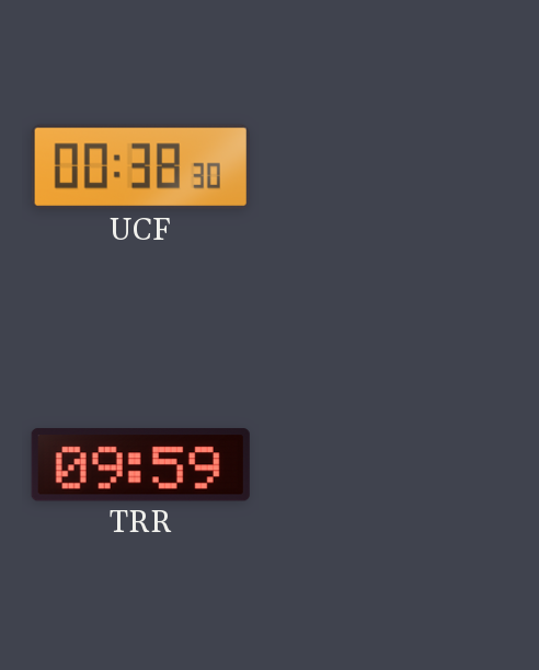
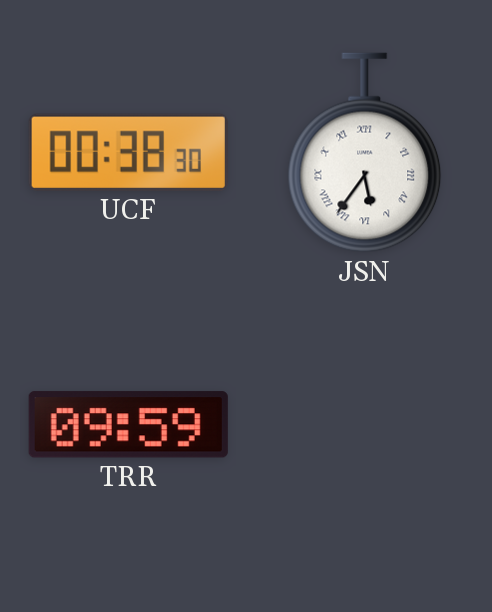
JSN: none -> 5:36
